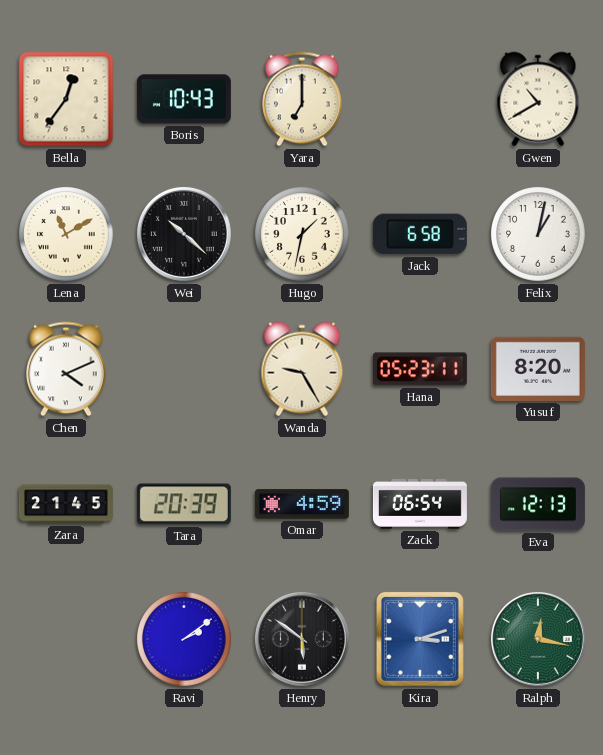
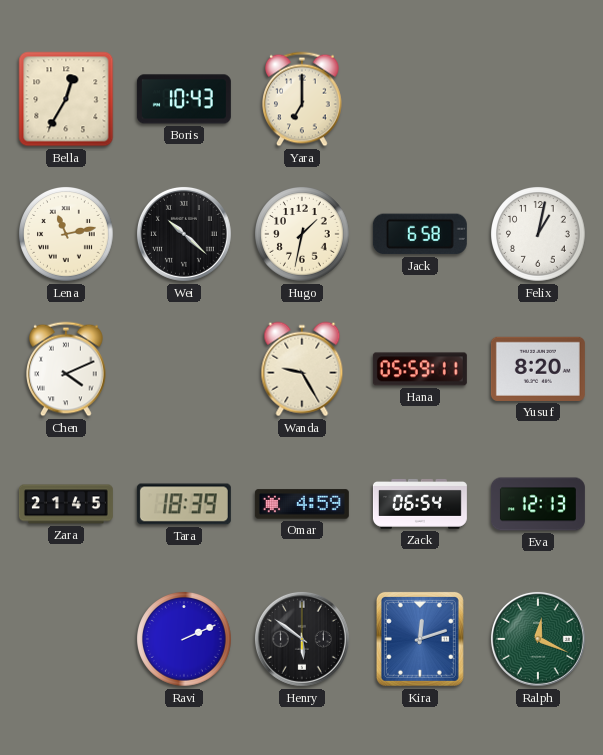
Bella: 12:36 -> 12:35
Gwen: 10:40 -> none
Lena: 11:10 -> 11:13
Hana: 05:23 -> 05:59
Tara: 20:39 -> 18:39
Ravi: 2:09 -> 2:11
Kira: 3:12 -> 12:12
Ralph: 12:17 -> 12:19
